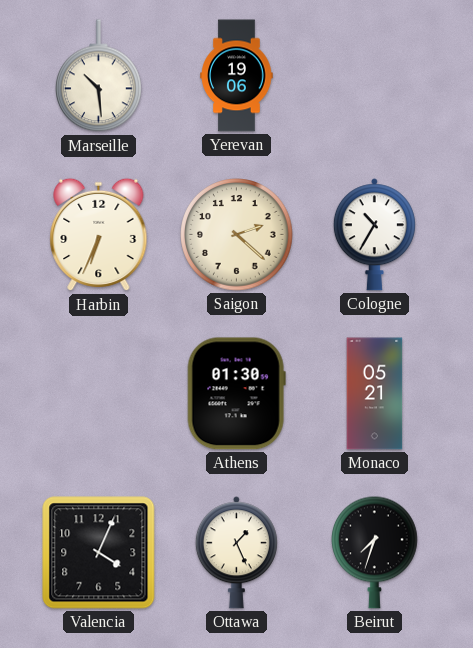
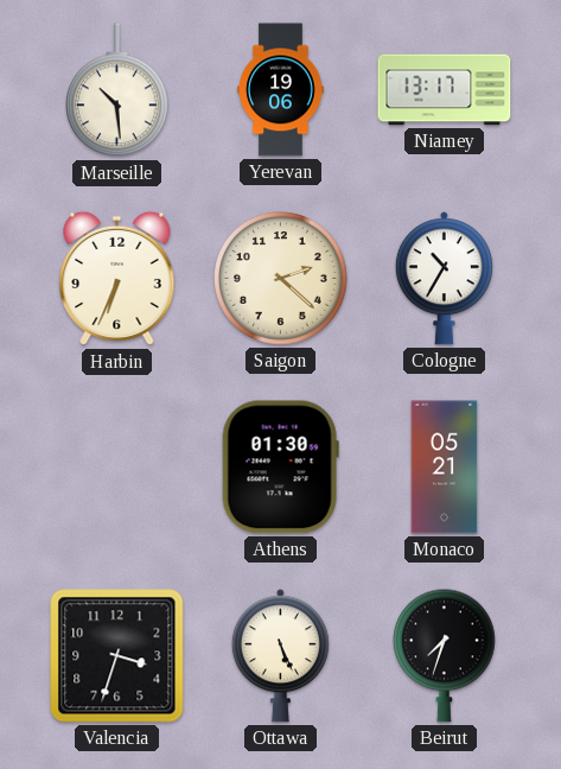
Niamey: none -> 13:17
Valencia: 4:04 -> 3:33
Ottawa: 1:26 -> 5:26
